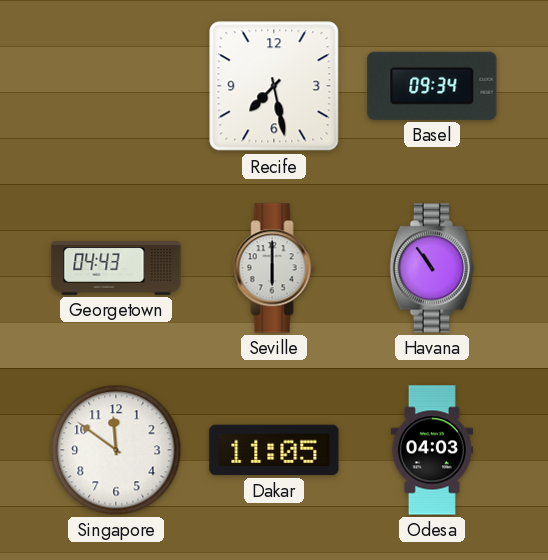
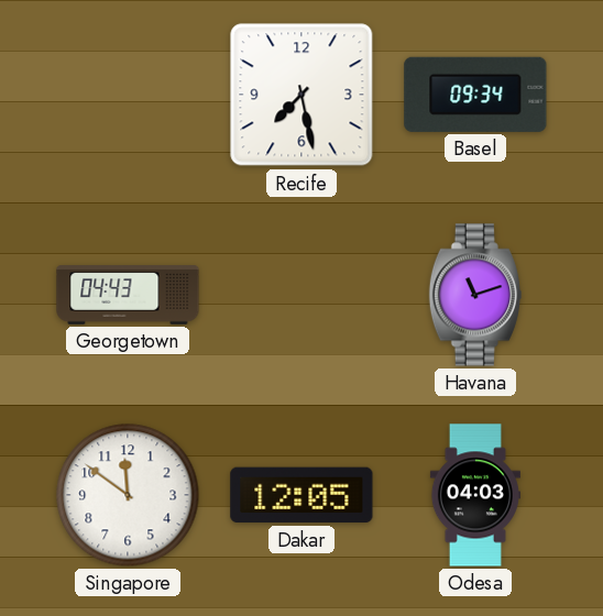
Seville: 6:00 -> none
Havana: 10:54 -> 11:12
Dakar: 11:05 -> 12:05
